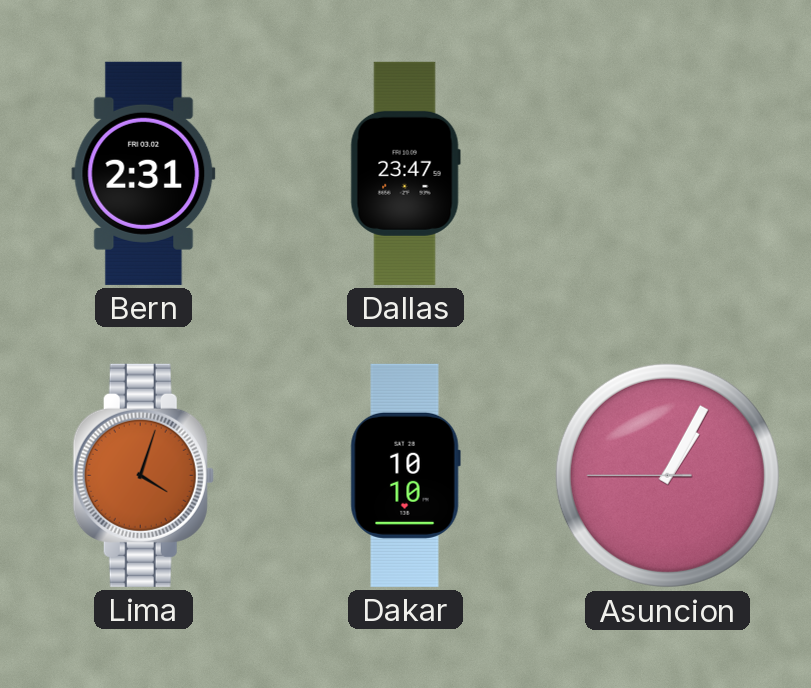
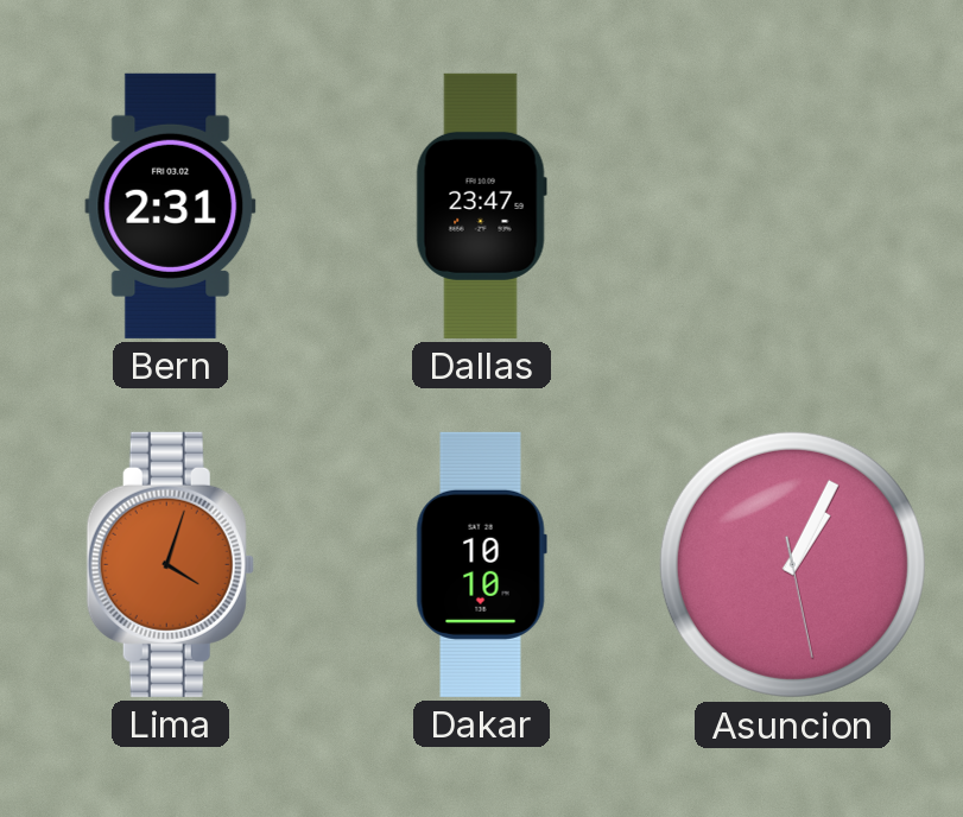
Asuncion: 1:04:45 -> 1:04:28
